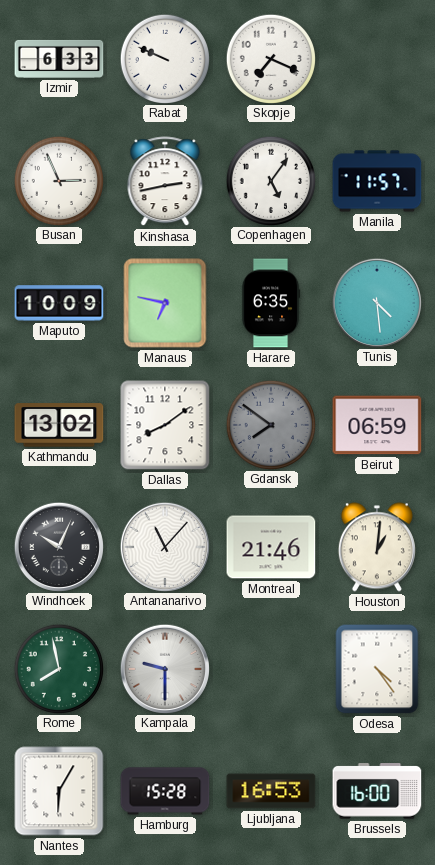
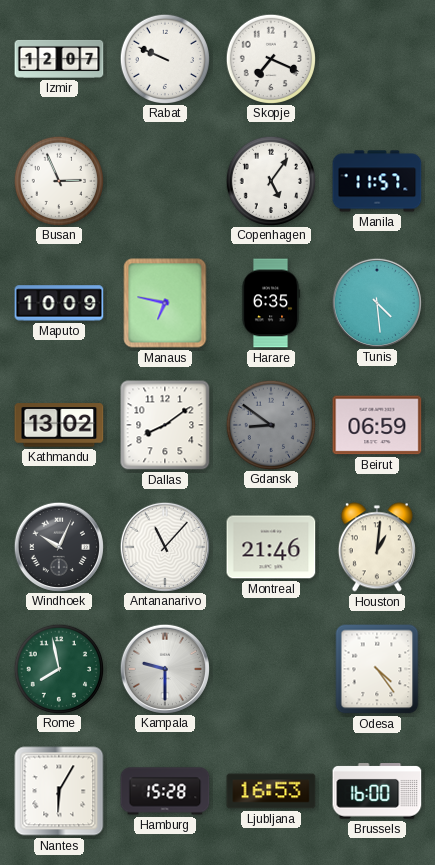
Izmir: 6:33 -> 12:07
Kinshasa: 2:43 -> none
Gdansk: 7:51 -> 8:51
